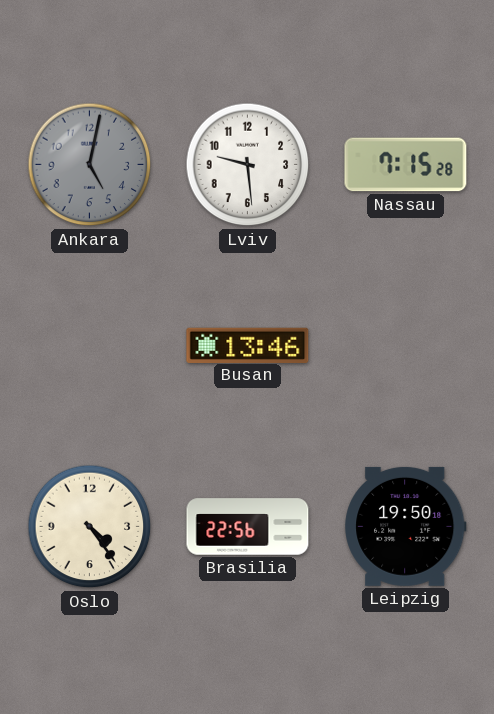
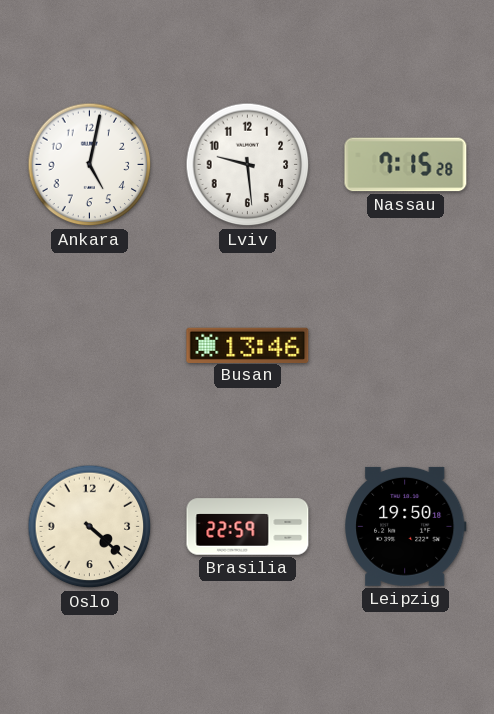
Ankara dial: grey -> white
Oslo: 4:24 -> 4:22
Brasilia: 22:56 -> 22:59
